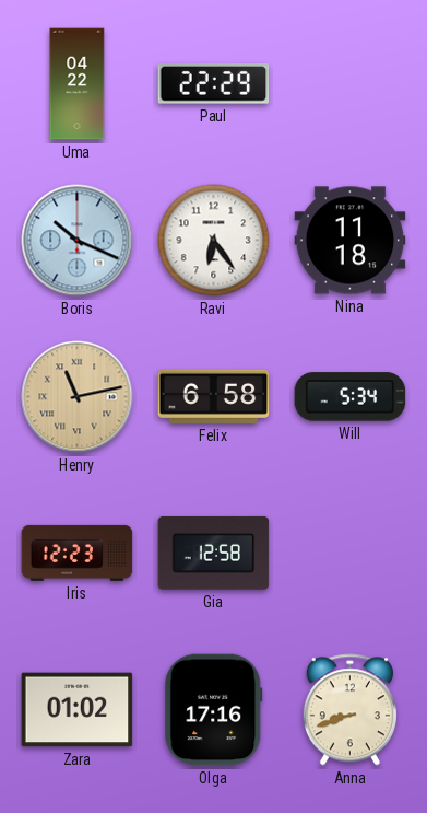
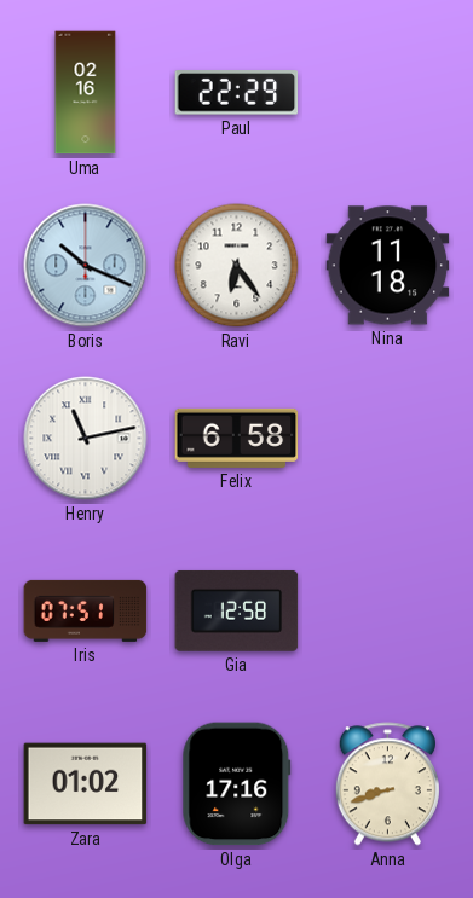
Uma: 04:22 -> 02:16
Henry dial: champagne -> white
Will: 5:34 -> none
Iris: 12:23 -> 07:51
